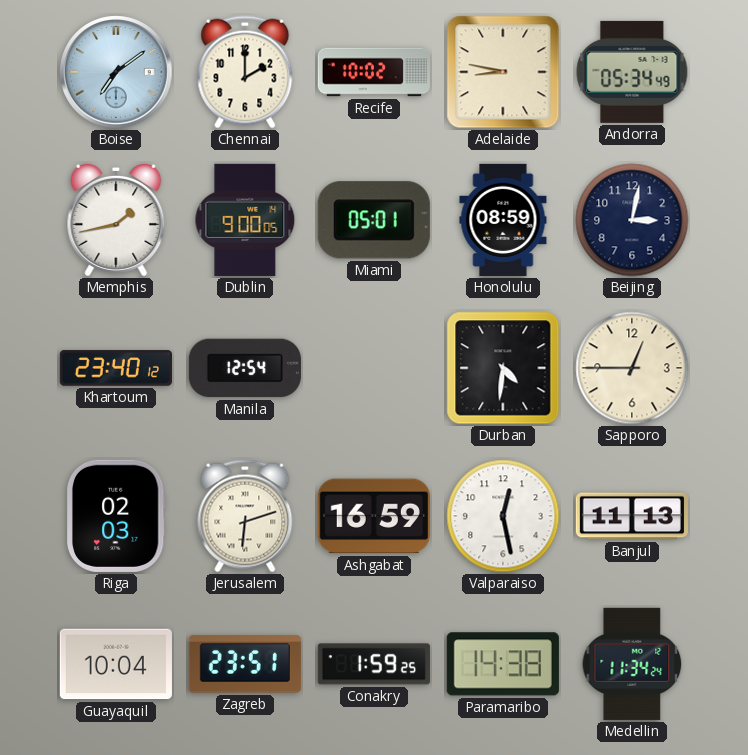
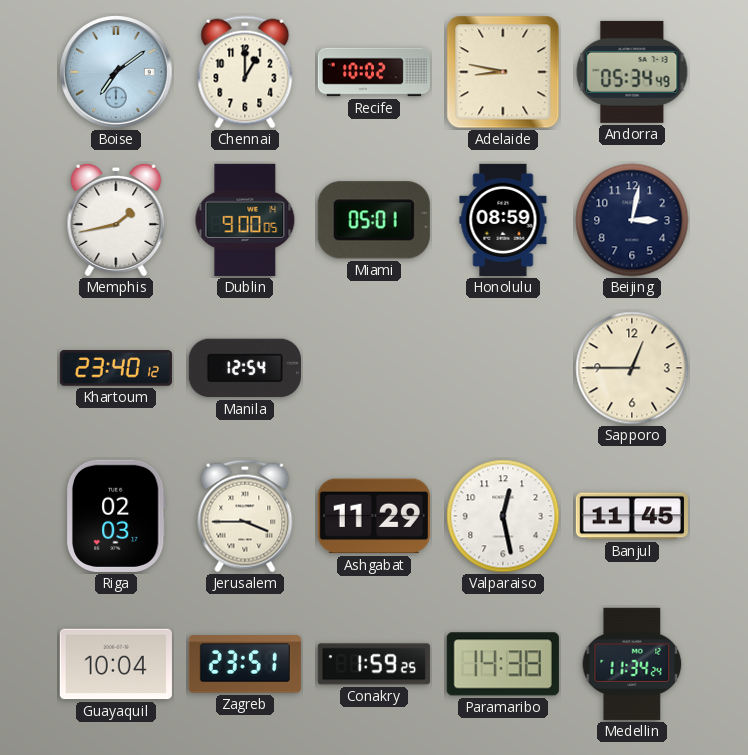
Chennai: 2:00 -> 1:00
Durban: 4:31 -> none
Jerusalem: 6:12 -> 3:45
Ashgabat: 16:59 -> 11:29
Banjul: 11:13 -> 11:45
